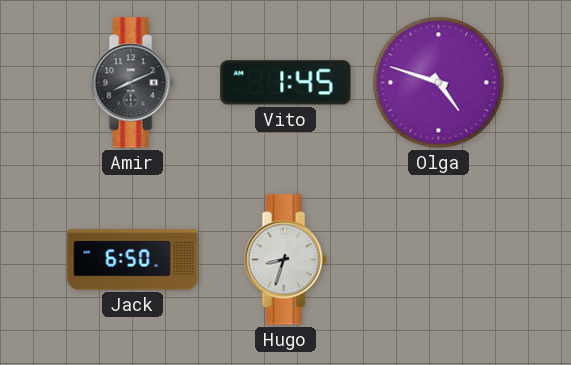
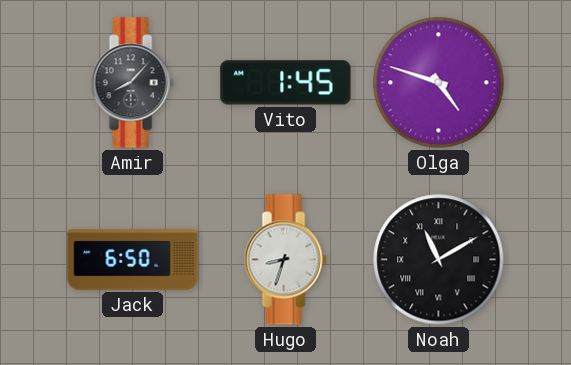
Amir: 8:11 -> 8:07
Noah: none -> 11:10
